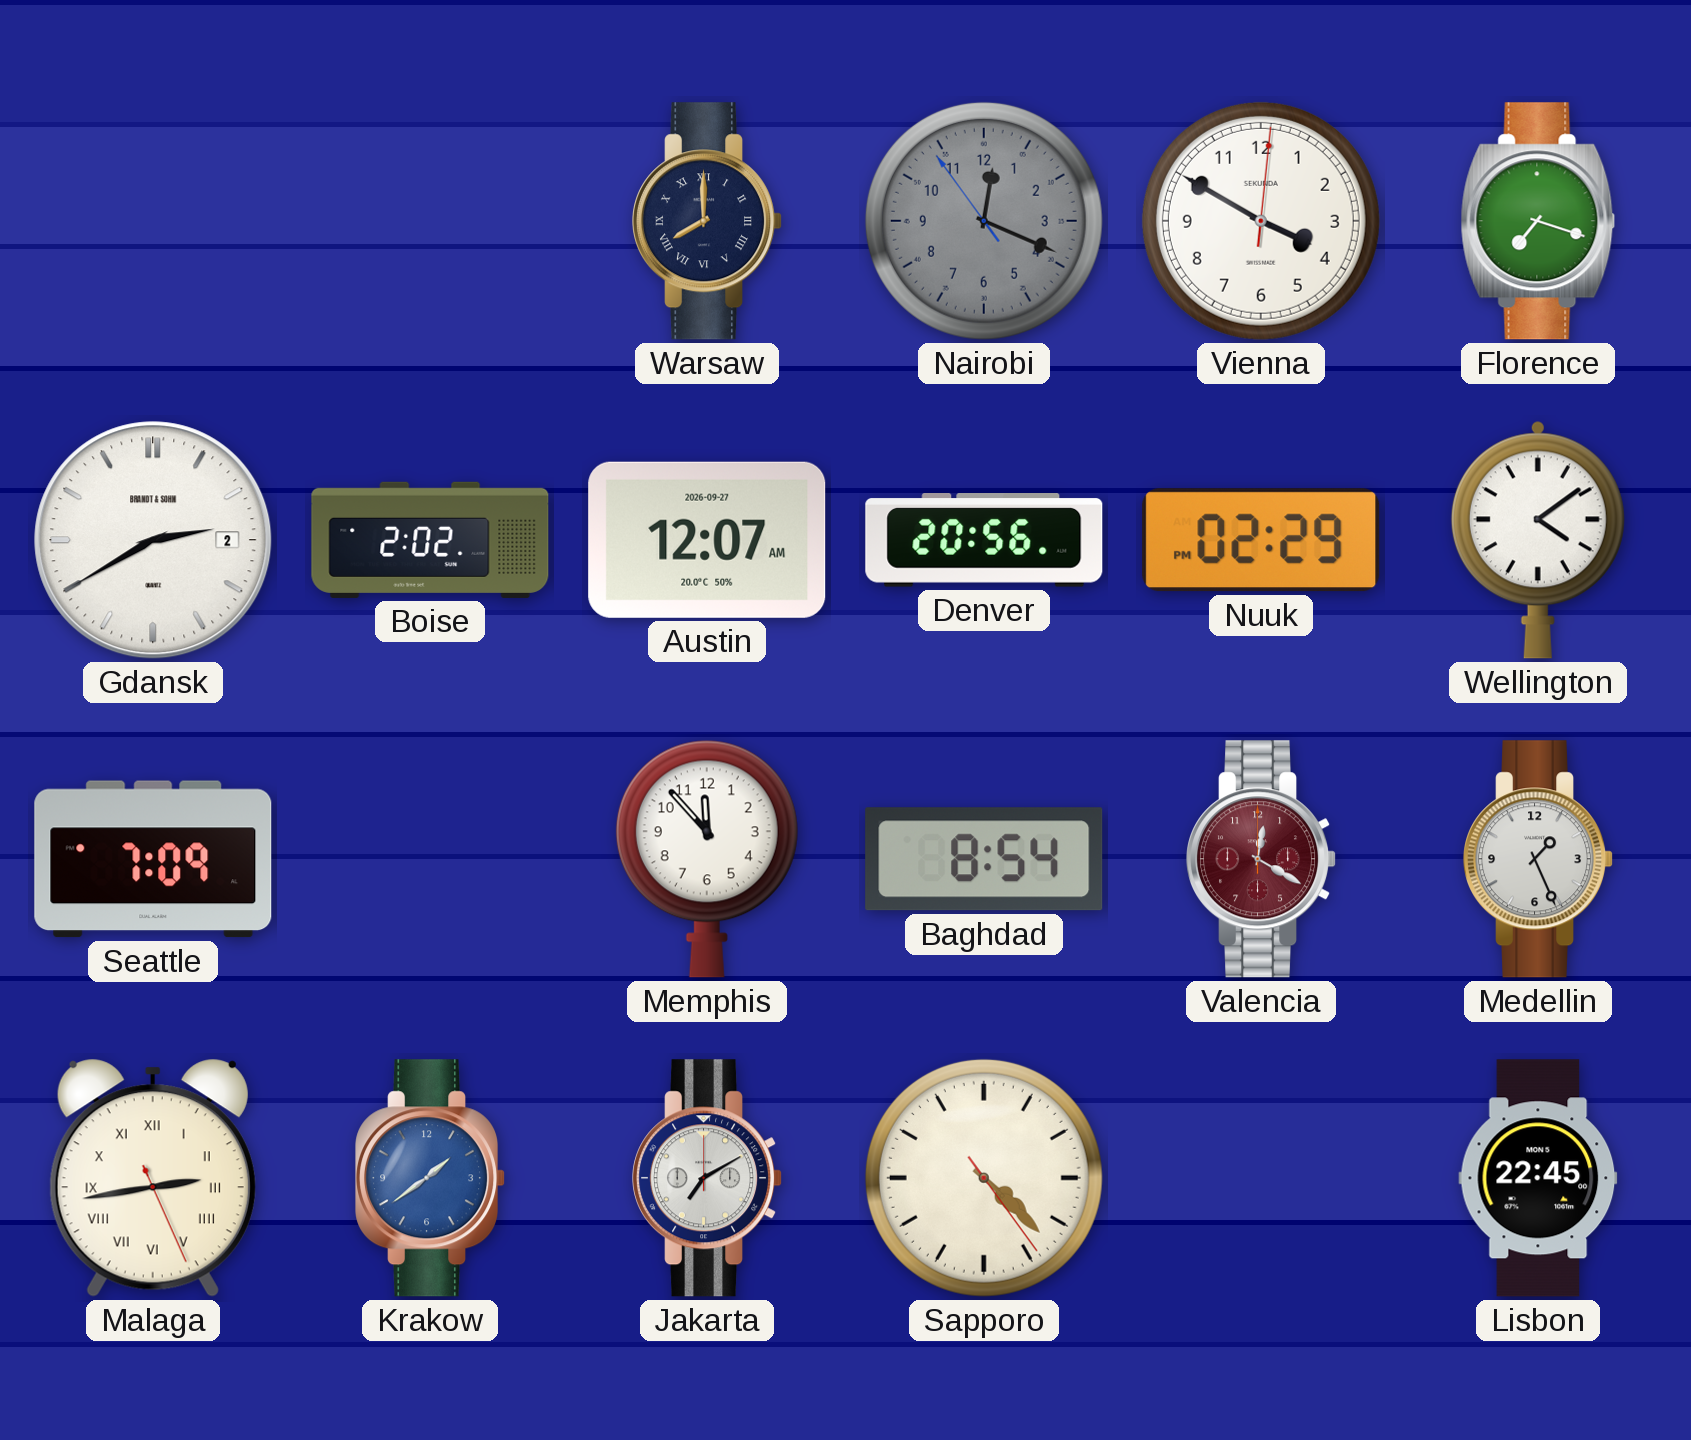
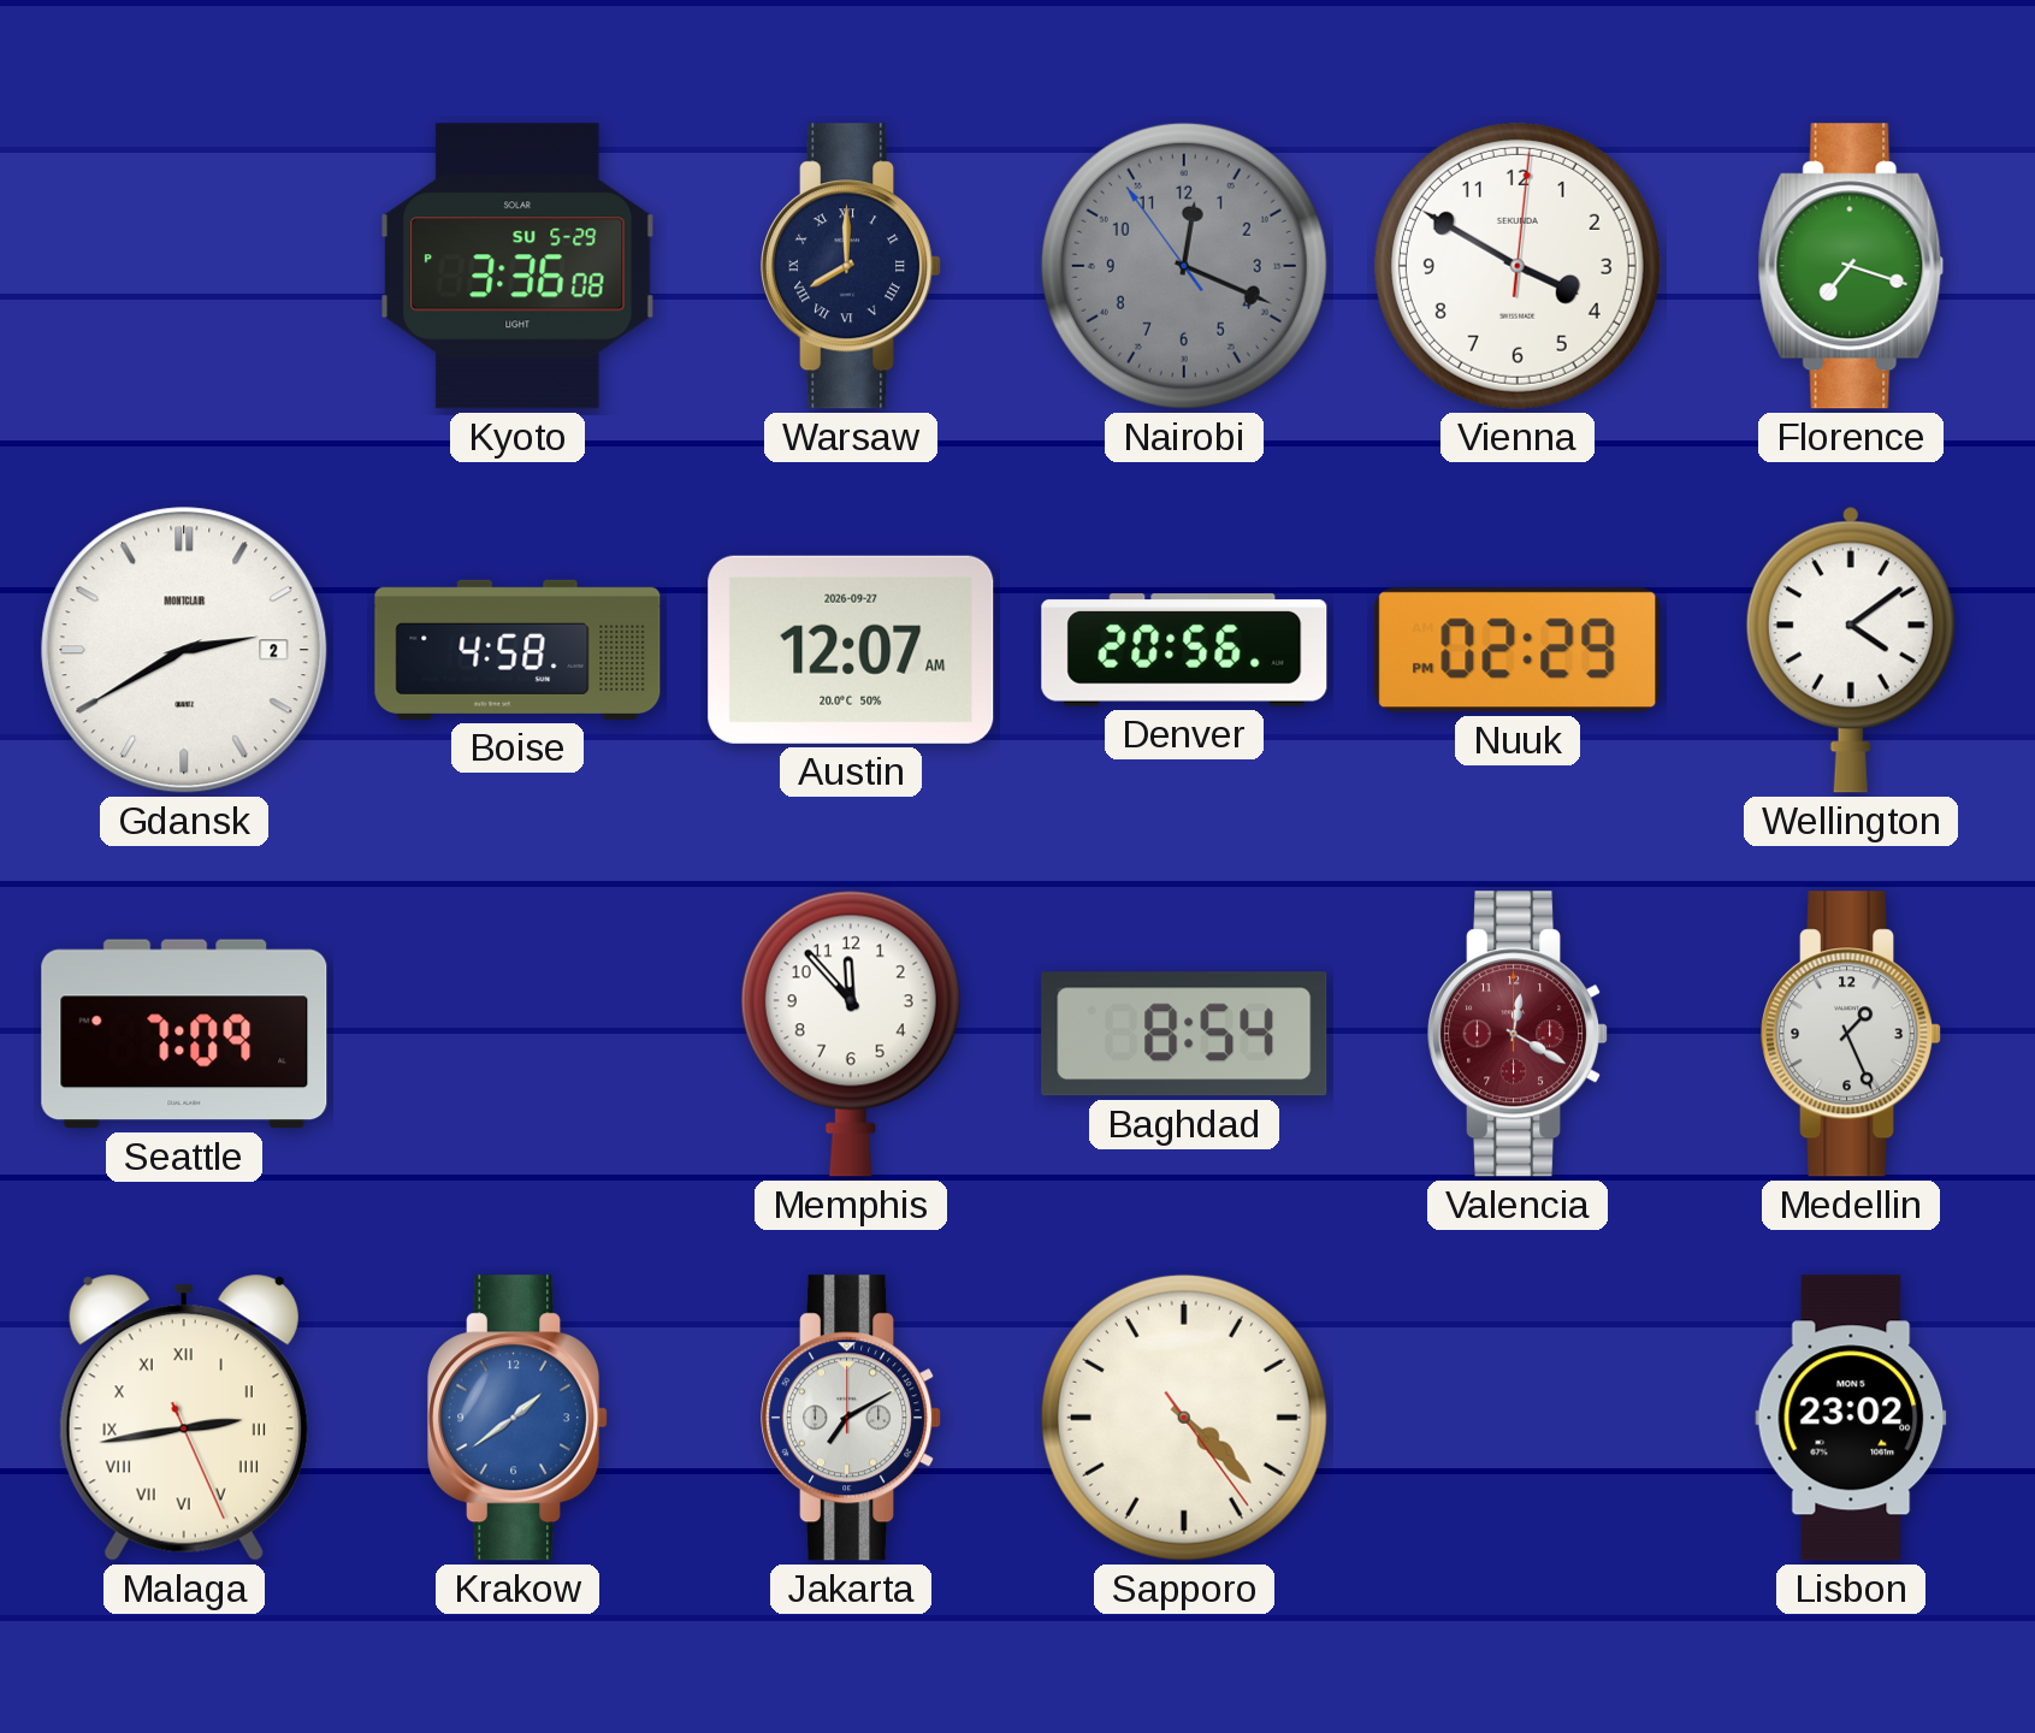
Kyoto: none -> 3:36
Gdansk brand: BRANDT & SOHN -> MONTCLAIR
Boise: 2:02 -> 4:58
Lisbon: 22:45 -> 23:02
